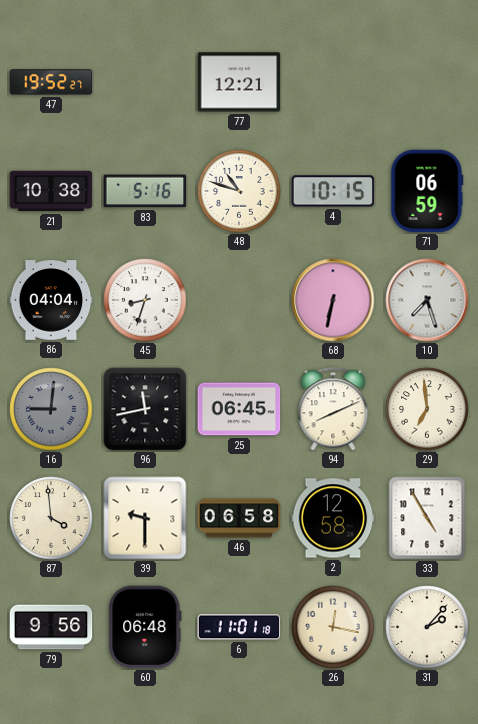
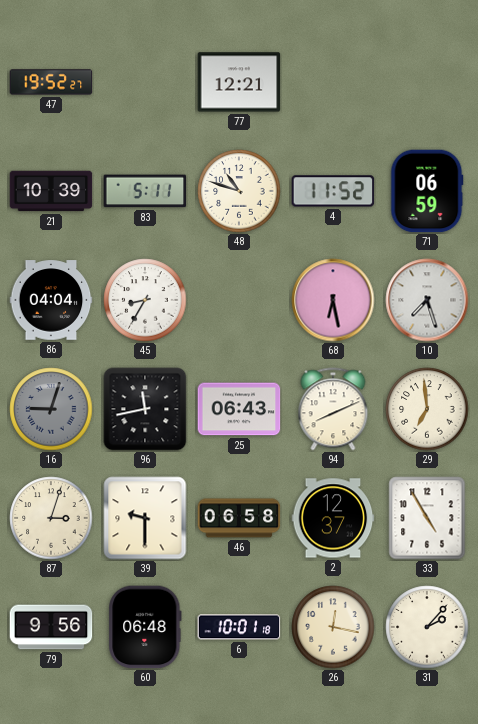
21: 10:38 -> 10:39
83: 5:16 -> 5:11
4: 10:15 -> 11:52
45: 8:33 -> 8:35
68: 6:32 -> 6:28
16: 9:01 -> 9:03
25: 06:45 -> 06:43
87: 3:59 -> 3:03
2: 12:58 -> 12:37
6: 11:01 -> 10:01
